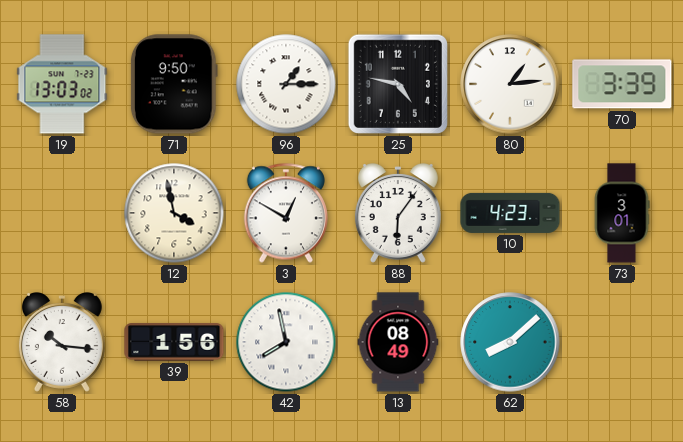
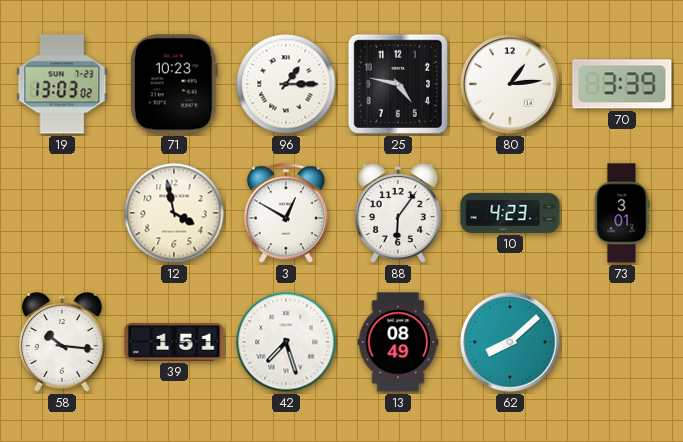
71: 9:50 -> 10:23
39: 1:56 -> 1:51
42: 7:58 -> 7:27
